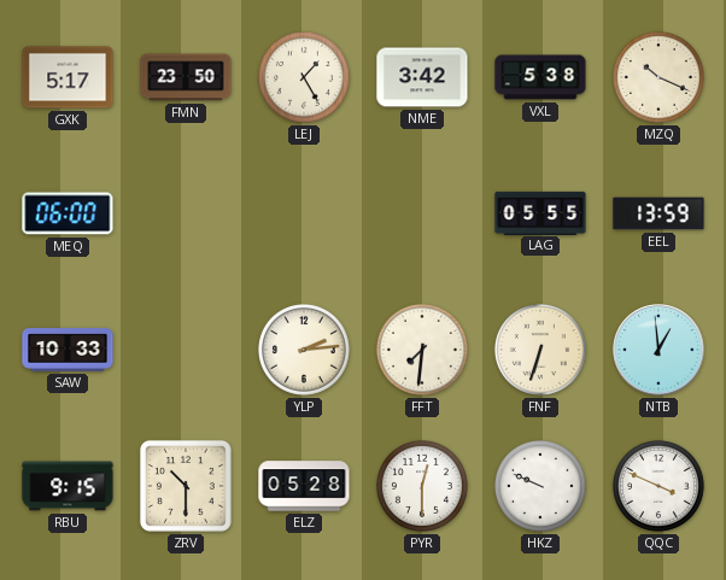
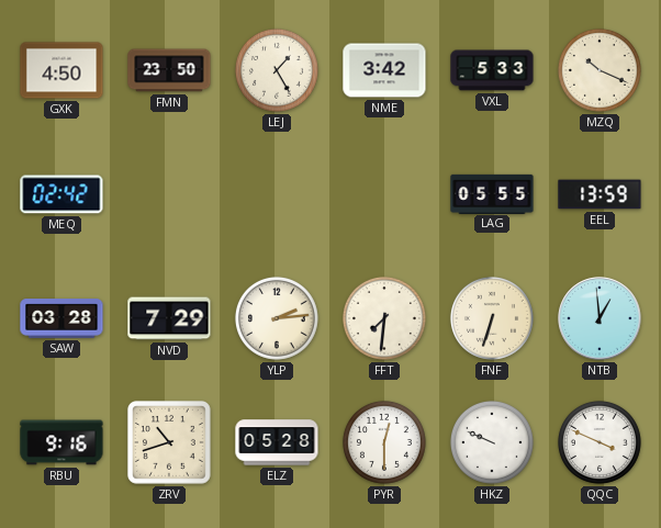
GXK: 5:17 -> 4:50
VXL: 5:38 -> 5:33
MEQ: 06:00 -> 02:42
SAW: 10:33 -> 03:28
NVD: none -> 7:29
RBU: 9:15 -> 9:16
ZRV: 10:30 -> 10:42
